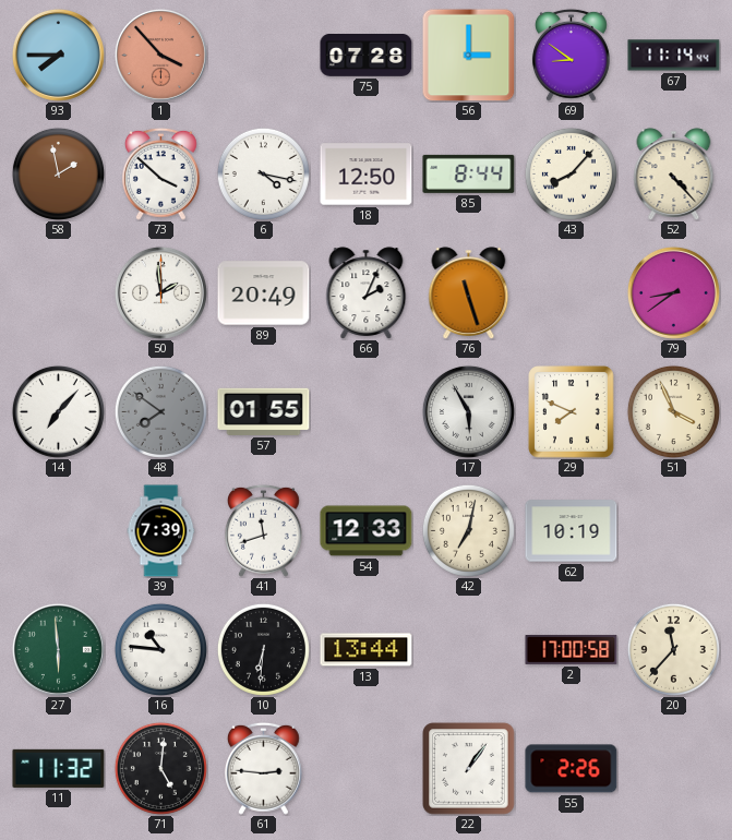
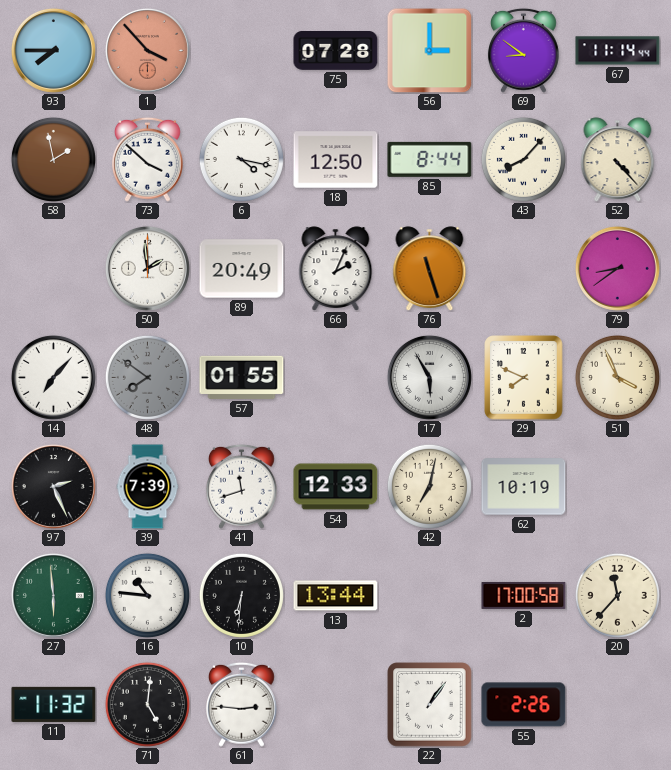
97: none -> 2:26
